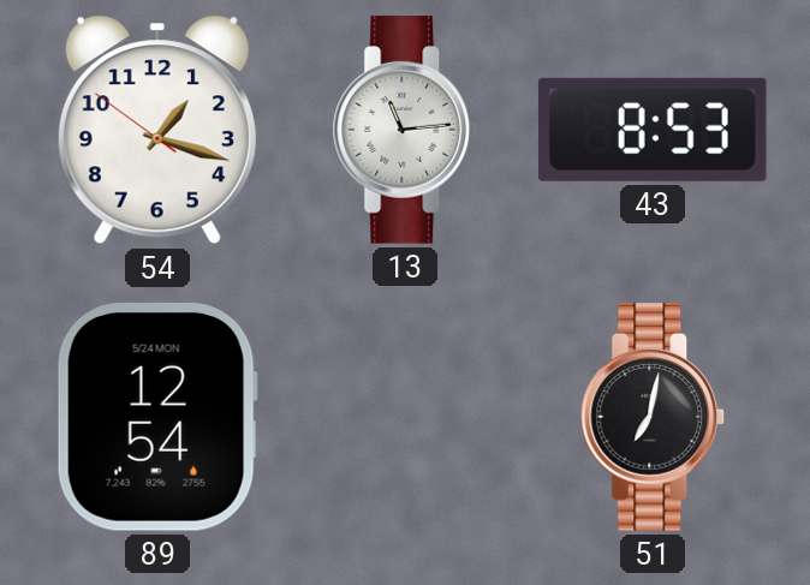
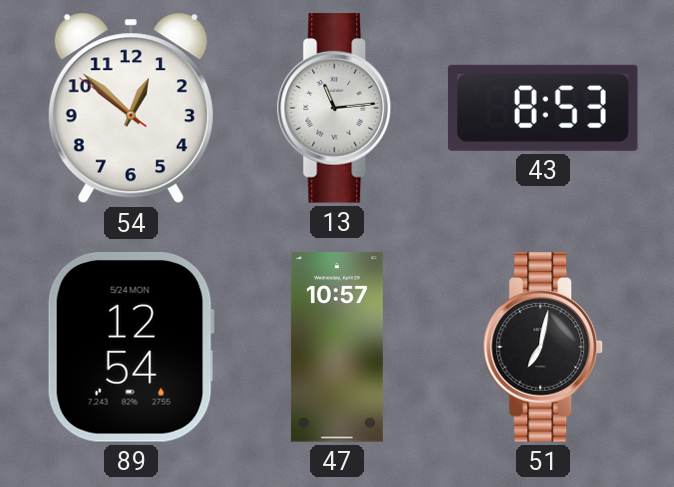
54: 1:17 -> 12:51
47: none -> 10:57
